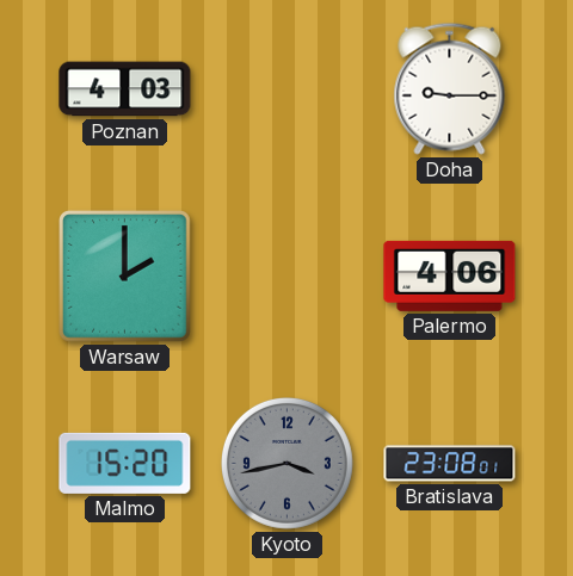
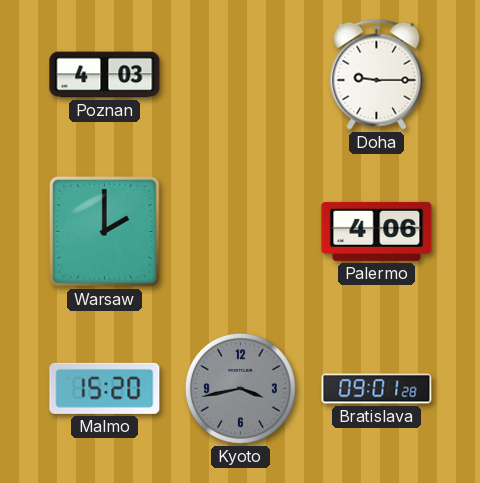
Bratislava: 23:08 -> 09:01
